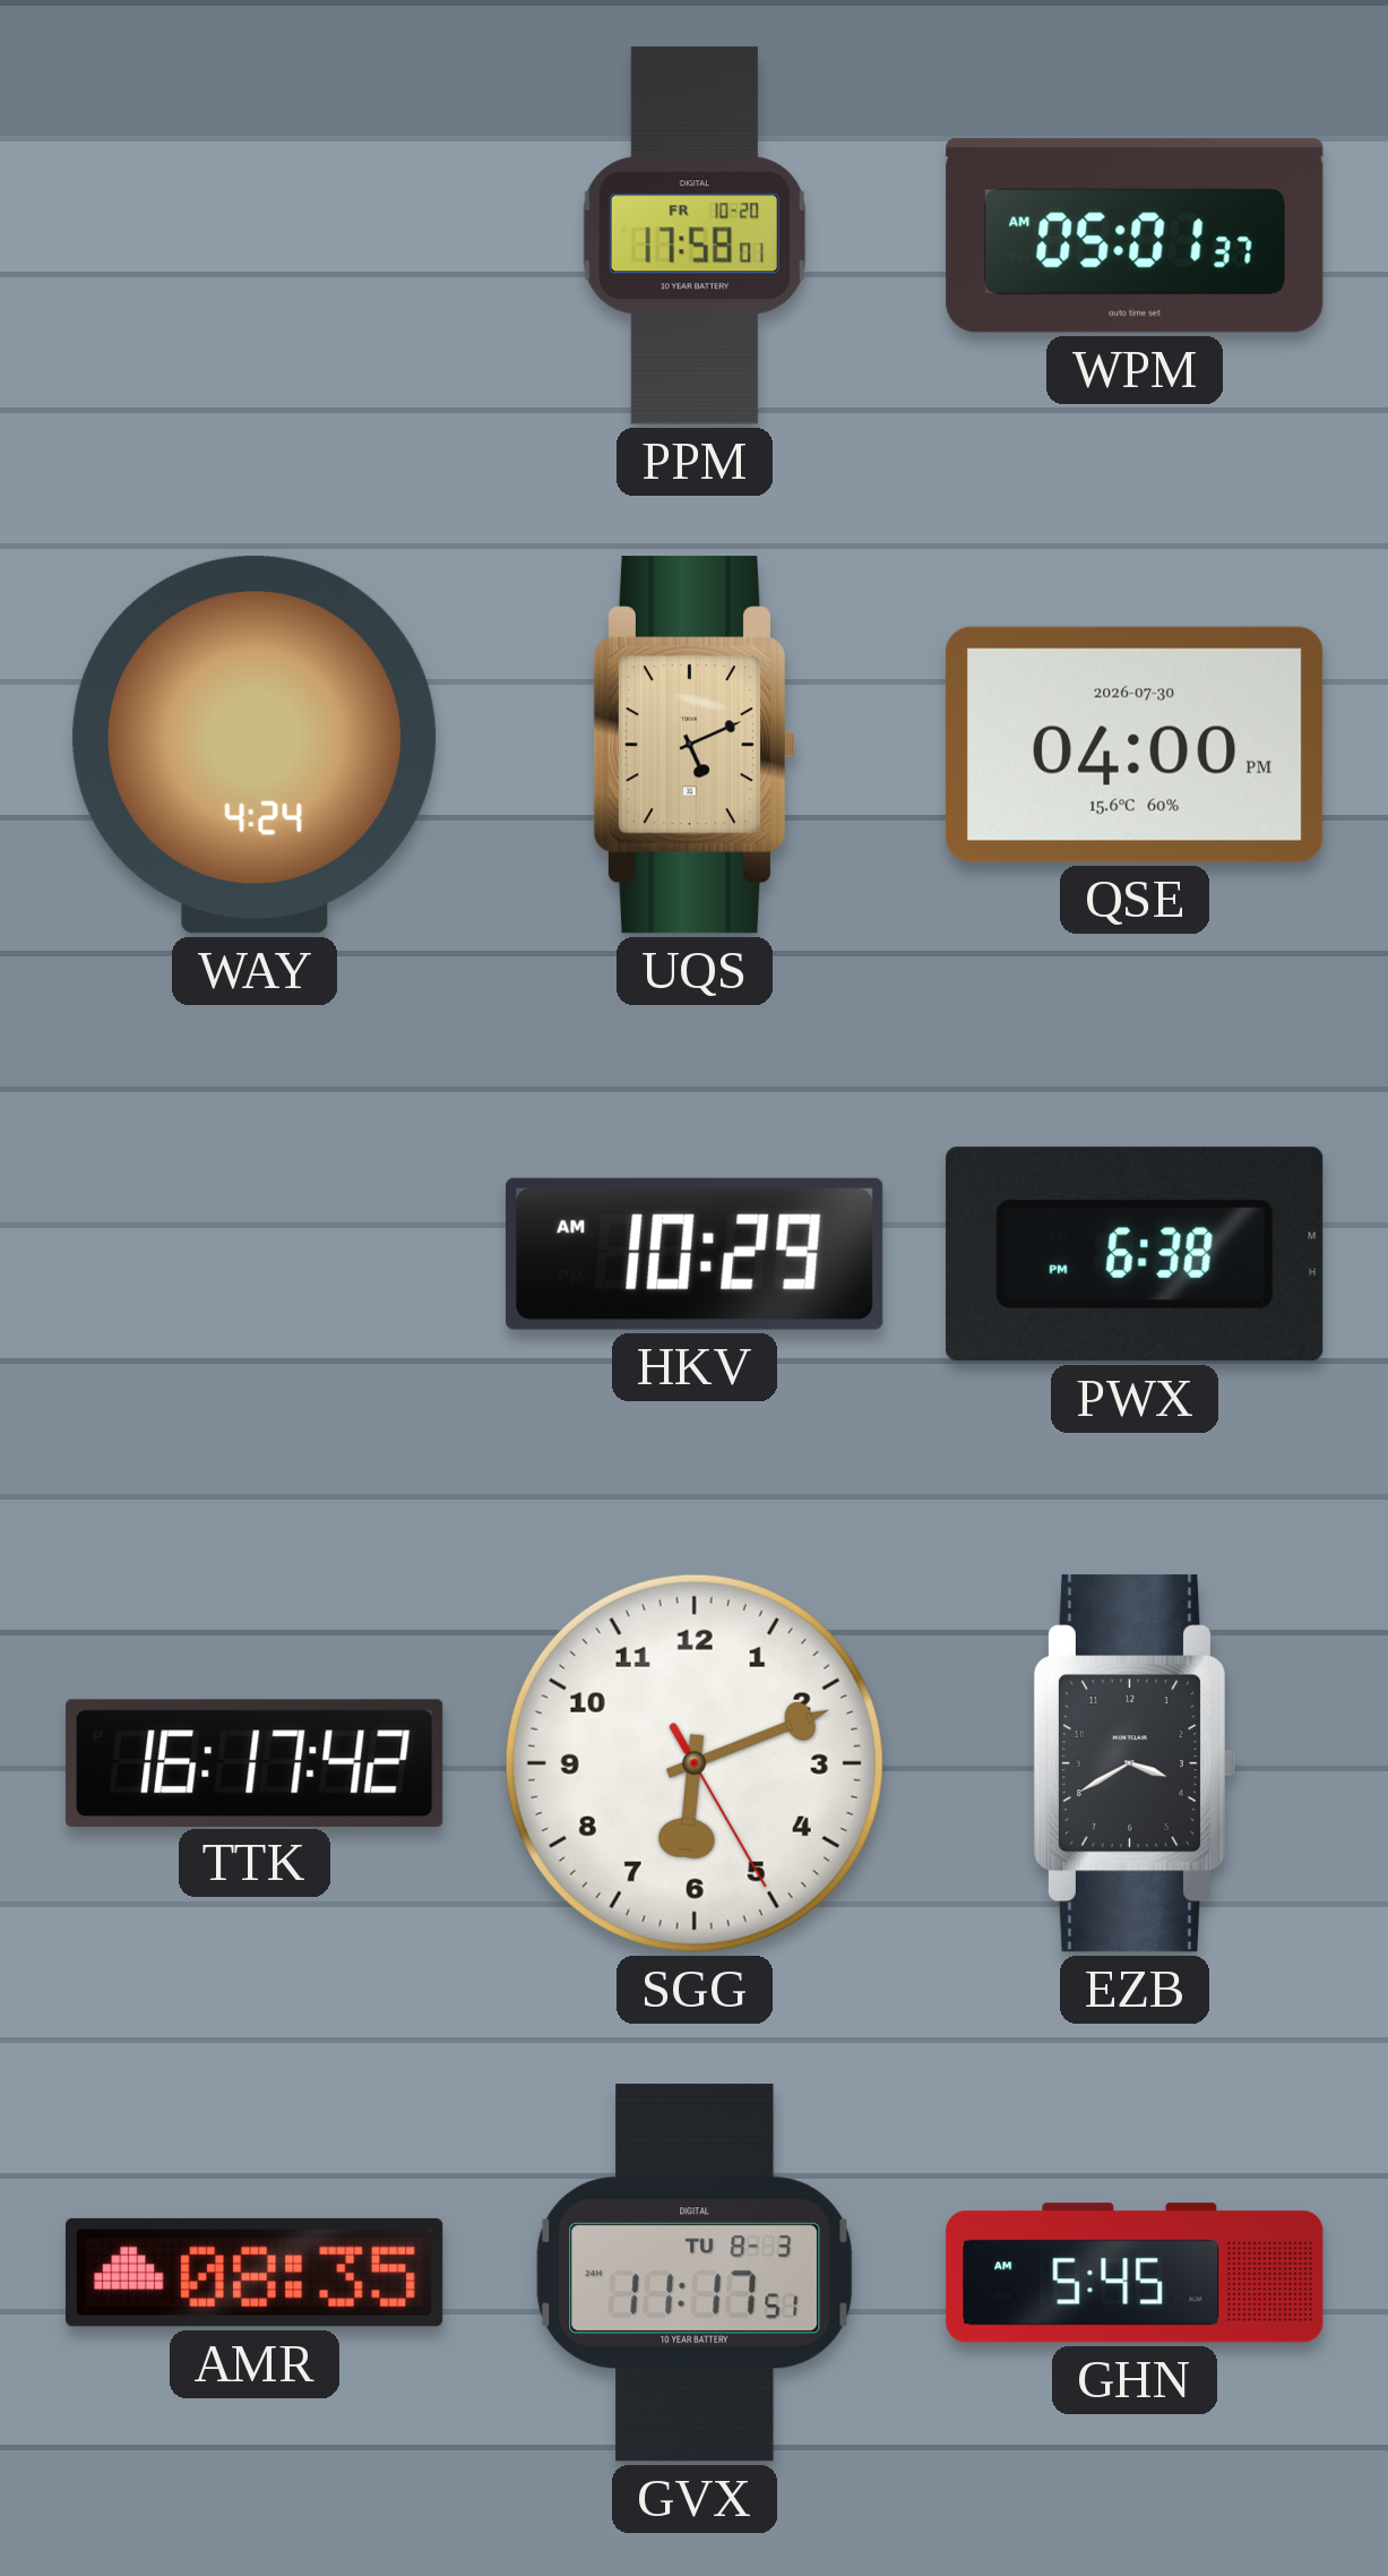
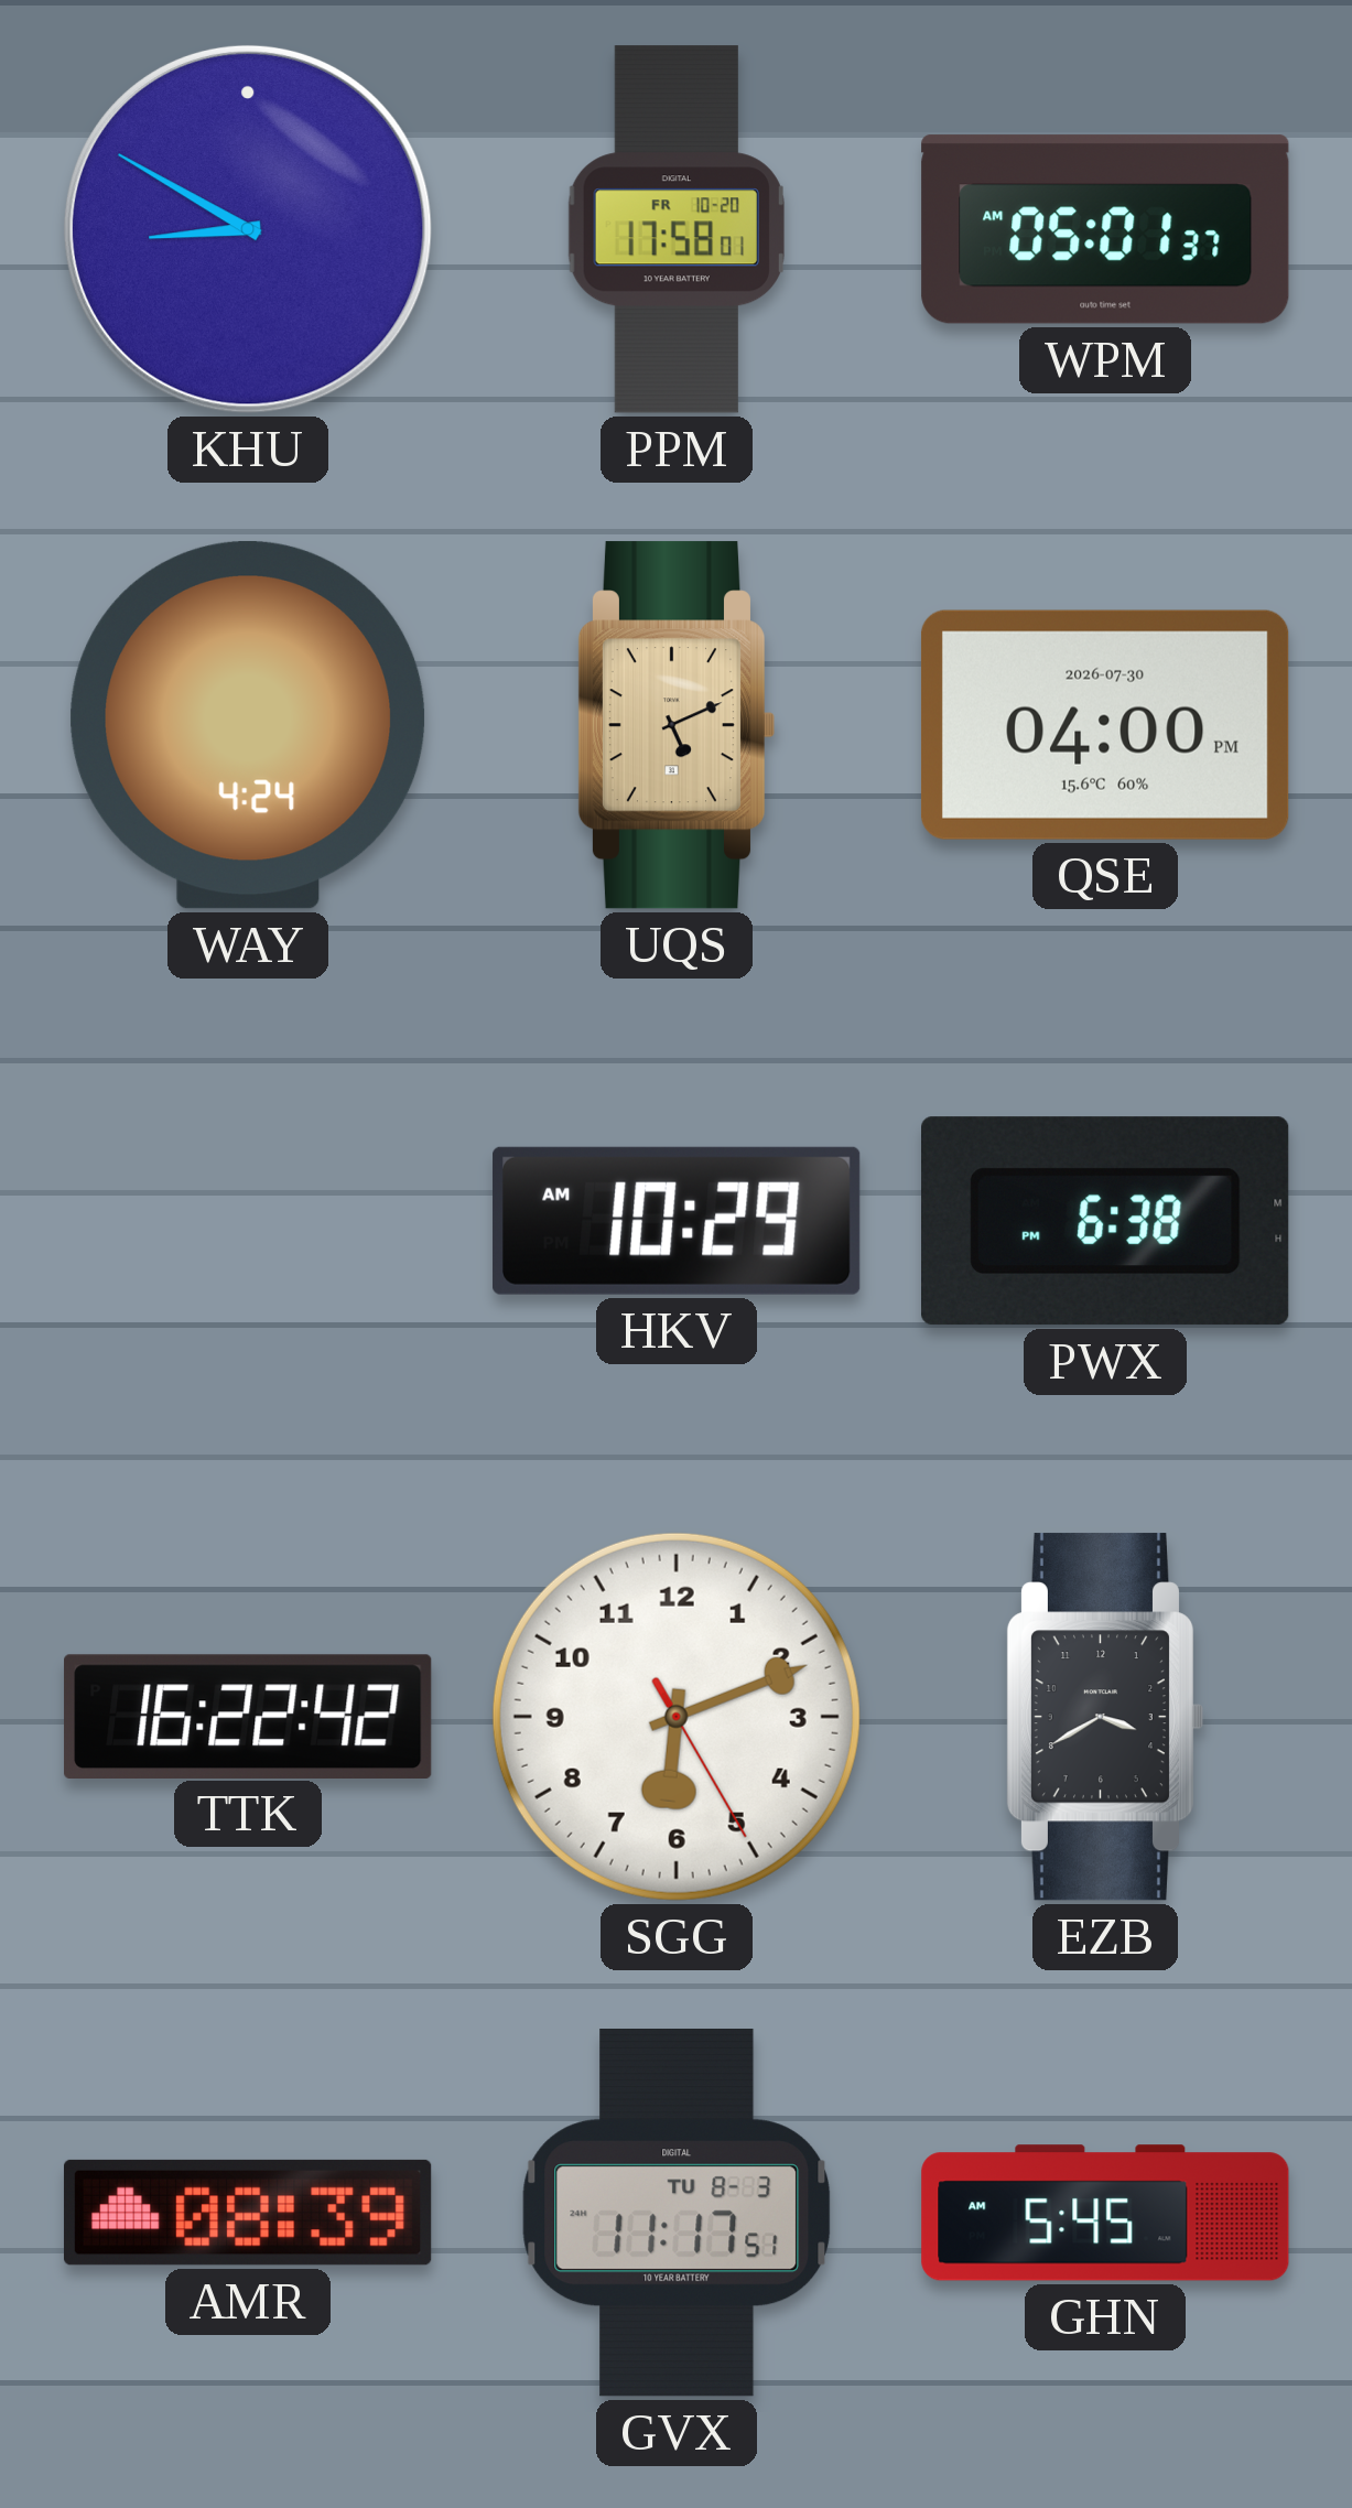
KHU: none -> 8:50
TTK: 16:17 -> 16:22
AMR: 08:35 -> 08:39
